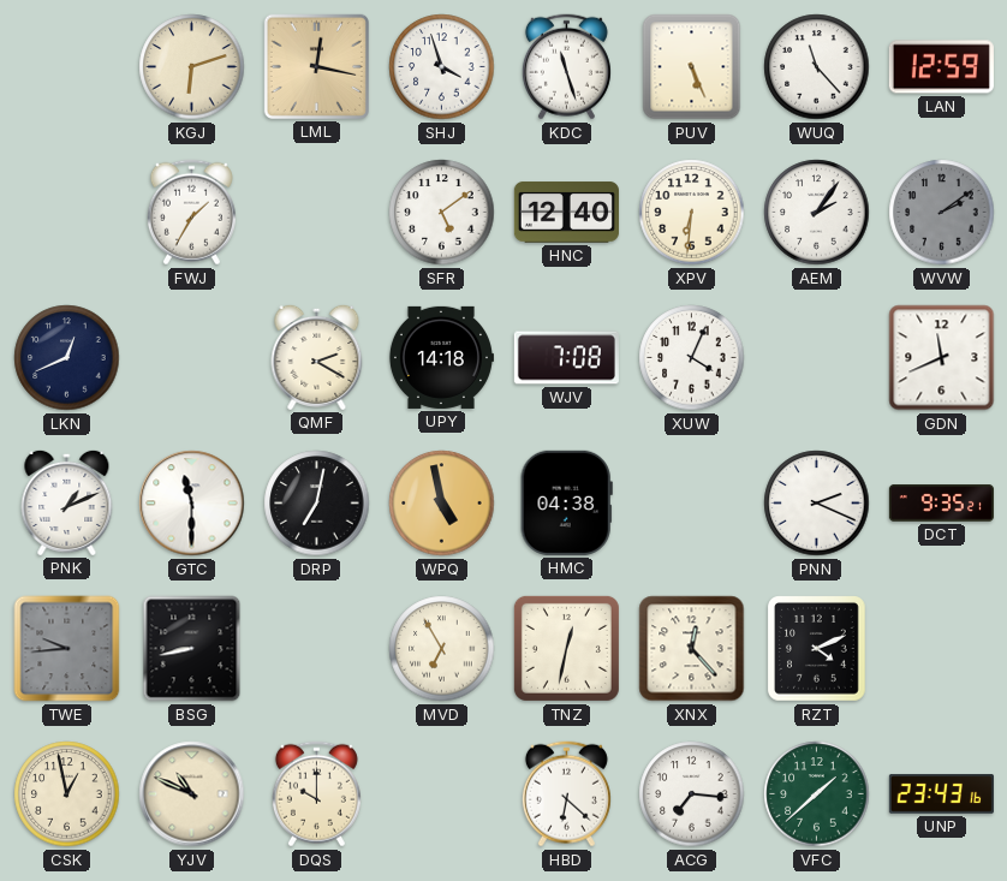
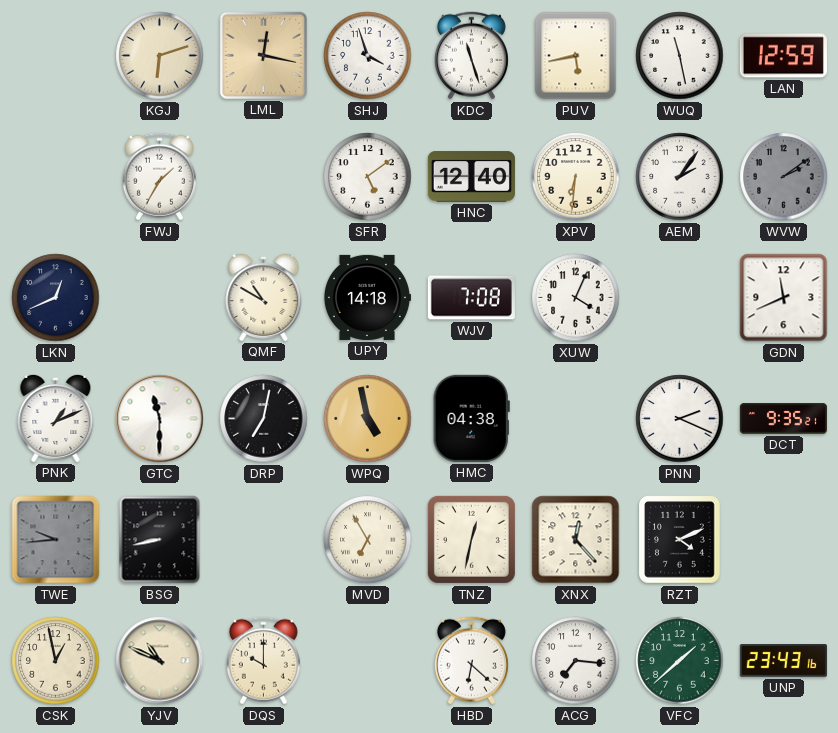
PUV: 5:26 -> 5:43
WUQ: 11:23 -> 11:28
QMF: 2:20 -> 10:50
